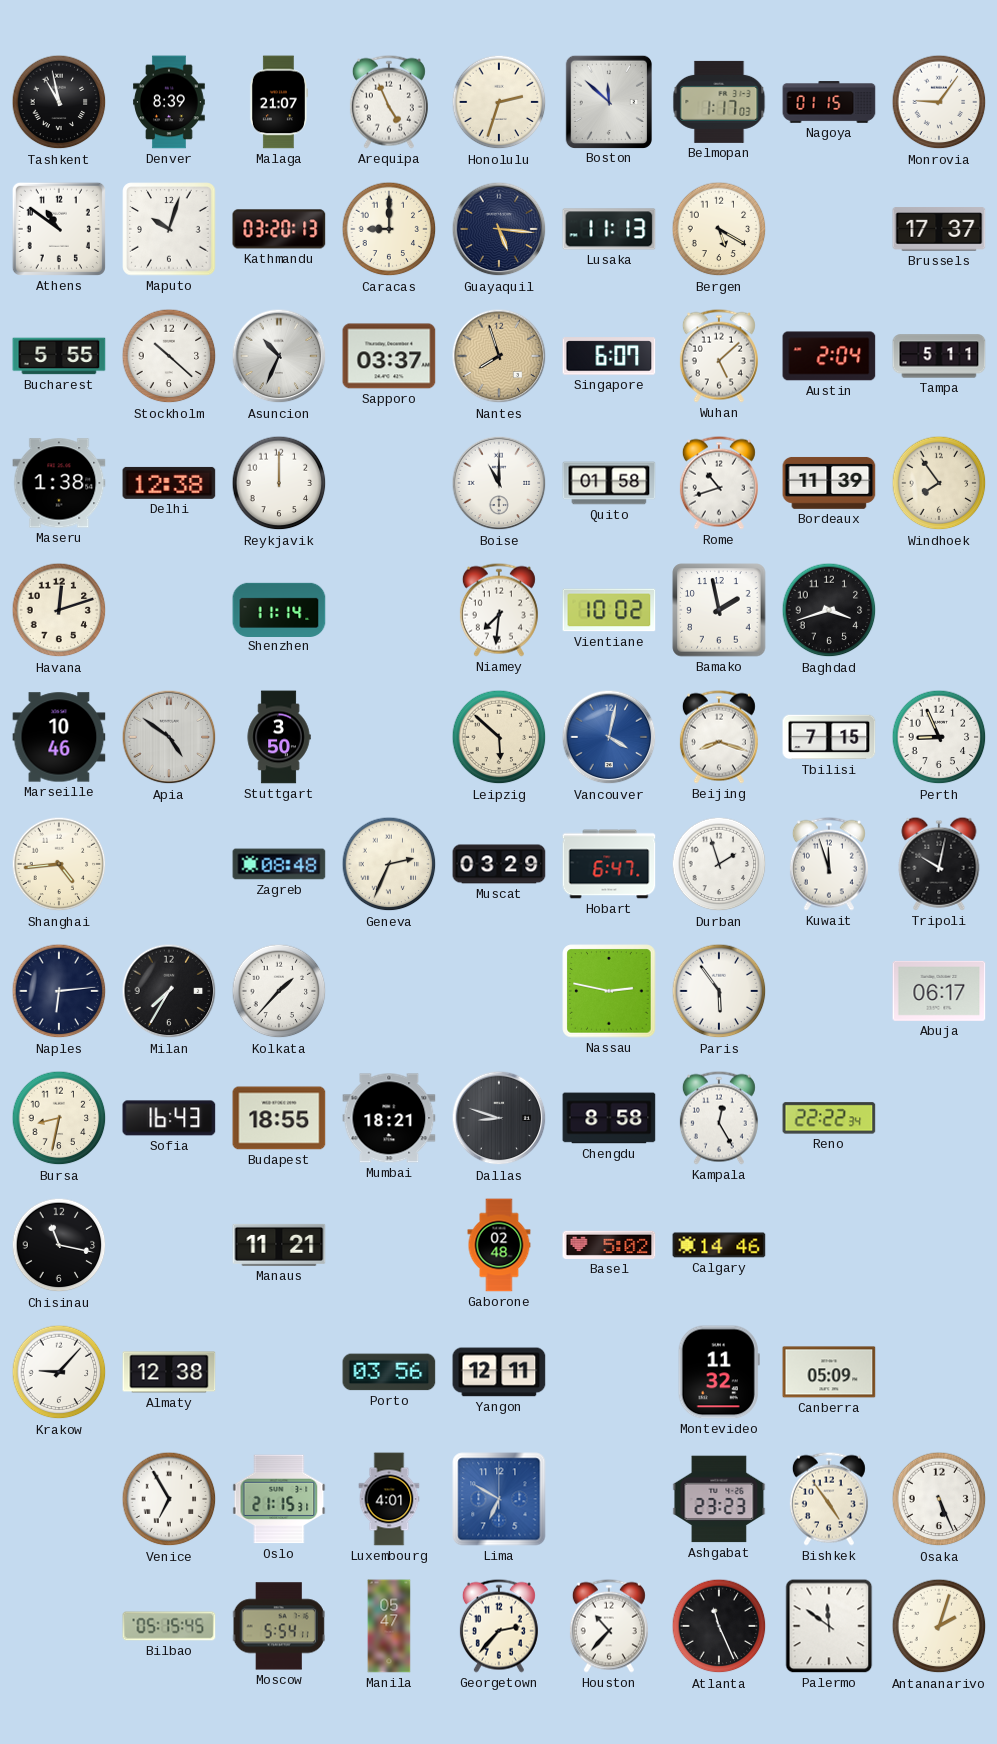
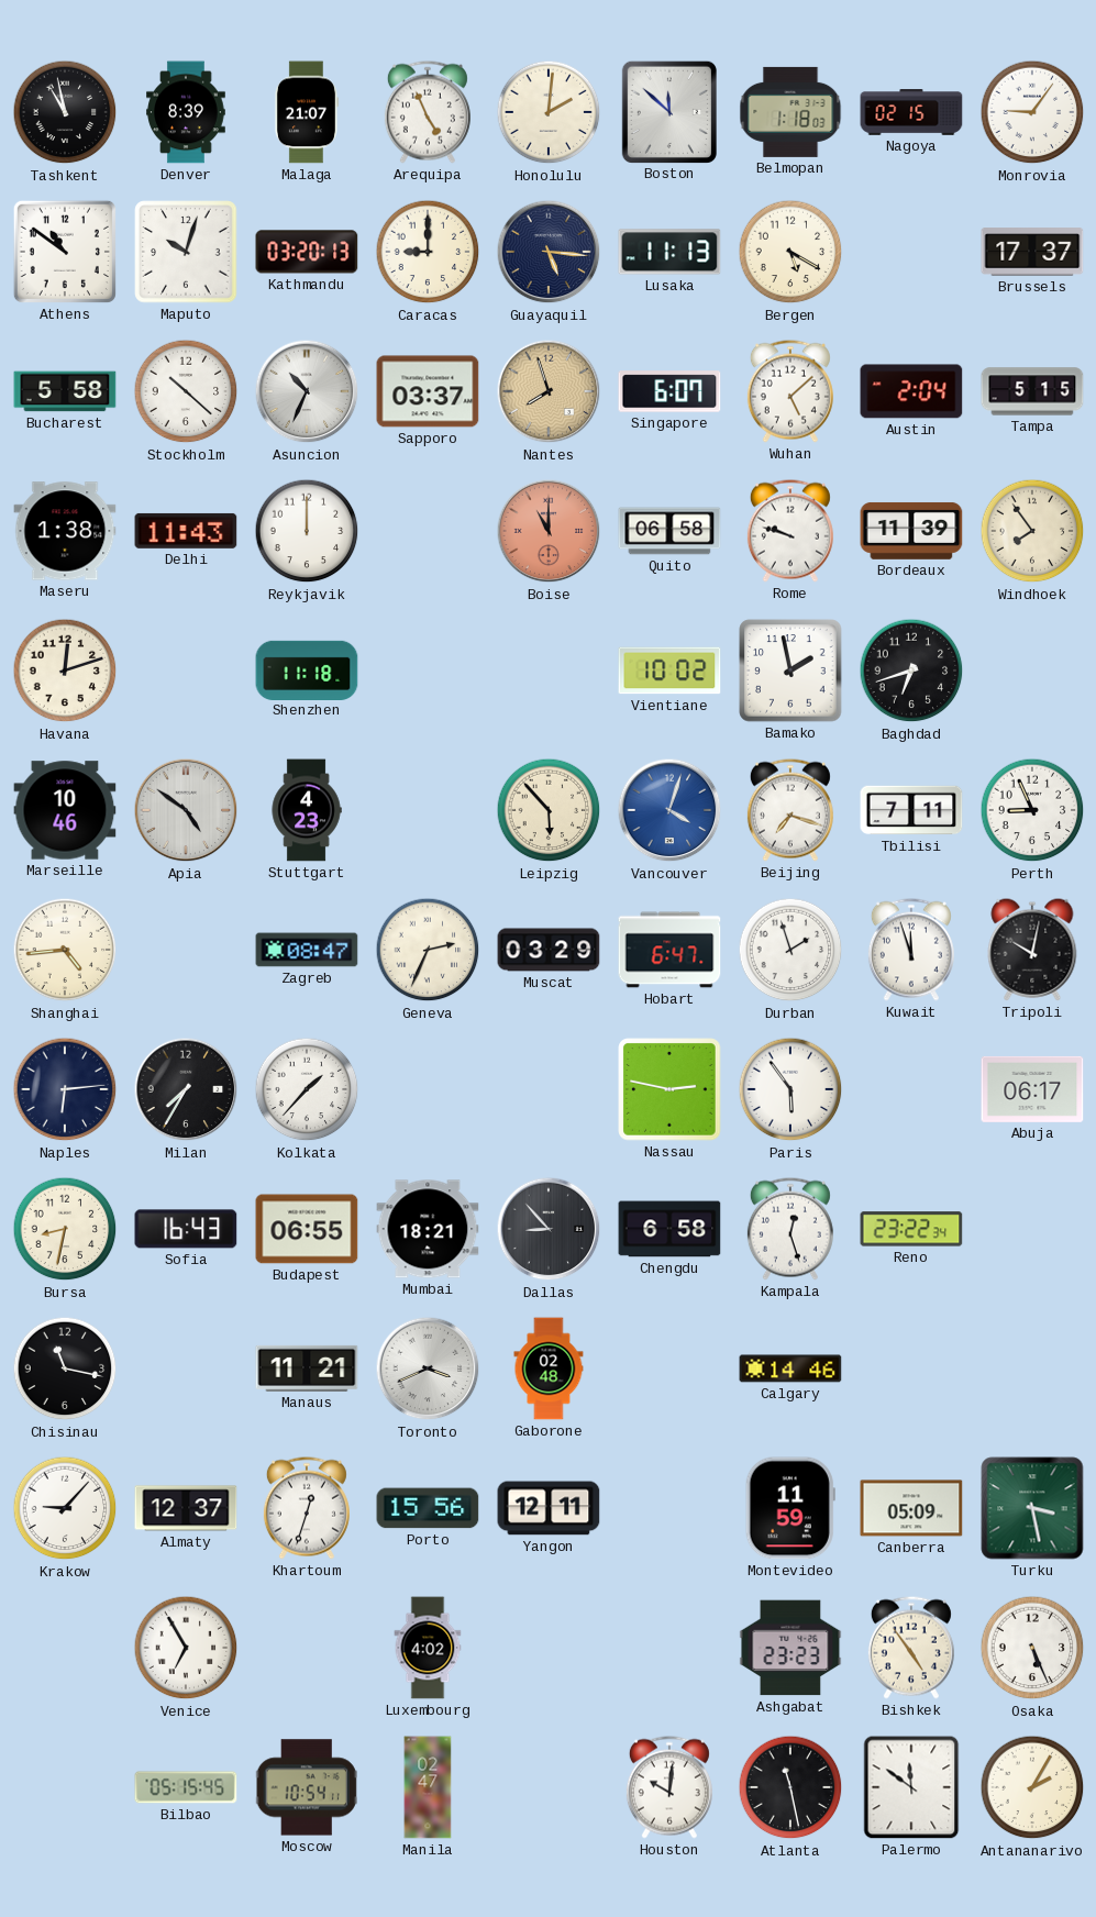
Honolulu: 2:33 -> 2:01
Belmopan: 1:17 -> 1:18
Nagoya: 01:15 -> 02:15
Bucharest: 5:55 -> 5:58
Tampa: 5:11 -> 5:15
Delhi: 12:38 -> 11:43
Boise dial: white -> salmon
Quito: 01:58 -> 06:58
Rome: 10:42 -> 9:48
Shenzhen: 11:14 -> 11:18
Niamey: 7:31 -> none
Baghdad: 3:42 -> 6:42
Stuttgart: 3:50 -> 4:23
Leipzig: 5:52 -> 5:53
Vancouver: 4:02 -> 4:03
Beijing: 8:18 -> 7:18
Tbilisi: 7:15 -> 7:11
Zagreb: 08:48 -> 08:47
Budapest: 18:55 -> 06:55
Dallas: 8:48 -> 8:53
Chengdu: 8:58 -> 6:58
Kampala: 12:25 -> 12:27
Reno: 22:22 -> 23:22
Toronto: none -> 3:41
Basel: 5:02 -> none
Almaty: 12:38 -> 12:37
Khartoum: none -> 12:33
Porto: 03:56 -> 15:56
Montevideo: 11:32 -> 11:59
Turku: none -> 3:28
Oslo: 21:15 -> none
Luxembourg: 4:01 -> 4:02
Lima: 6:50 -> none
Moscow: 5:54 -> 10:54
Manila: 05:47 -> 02:47
Georgetown: 2:37 -> none
Houston: 10:37 -> 10:01
Atlanta: 11:26 -> 11:28
Antananarivo: 2:03 -> 2:05
